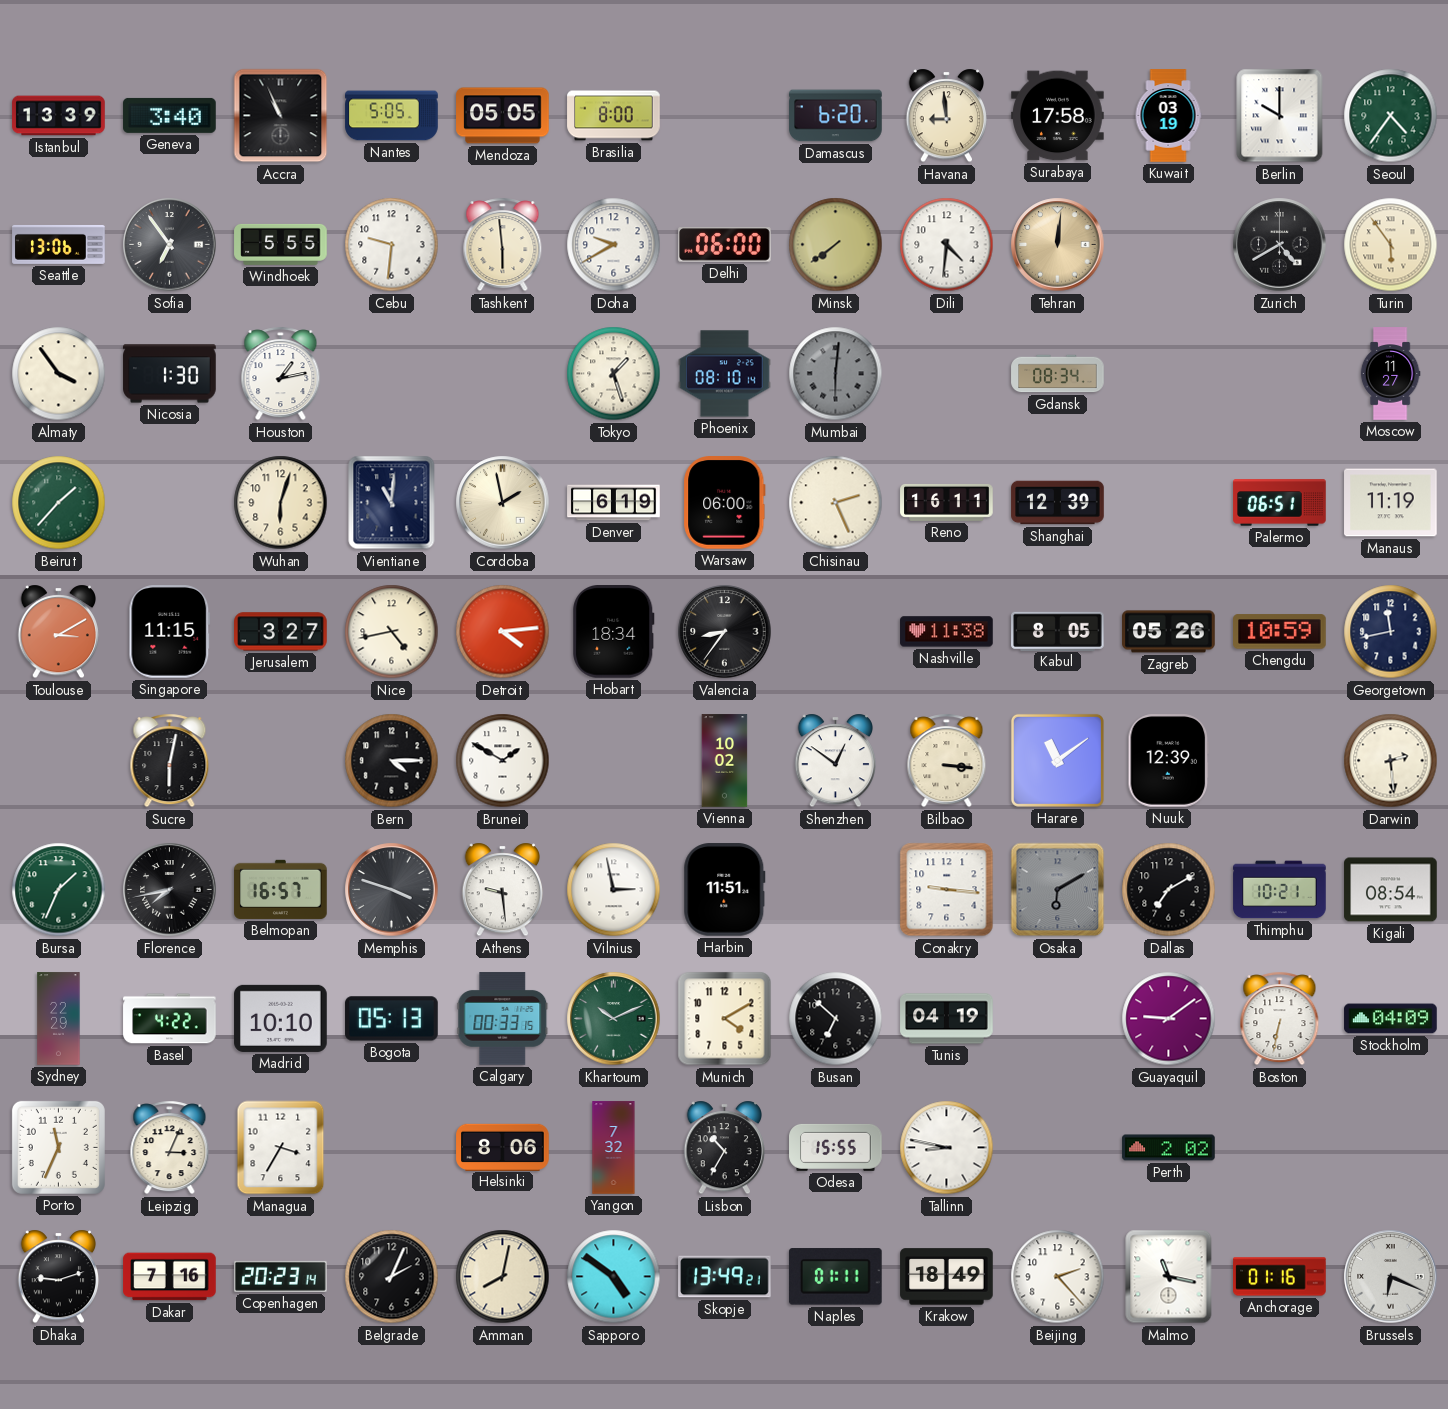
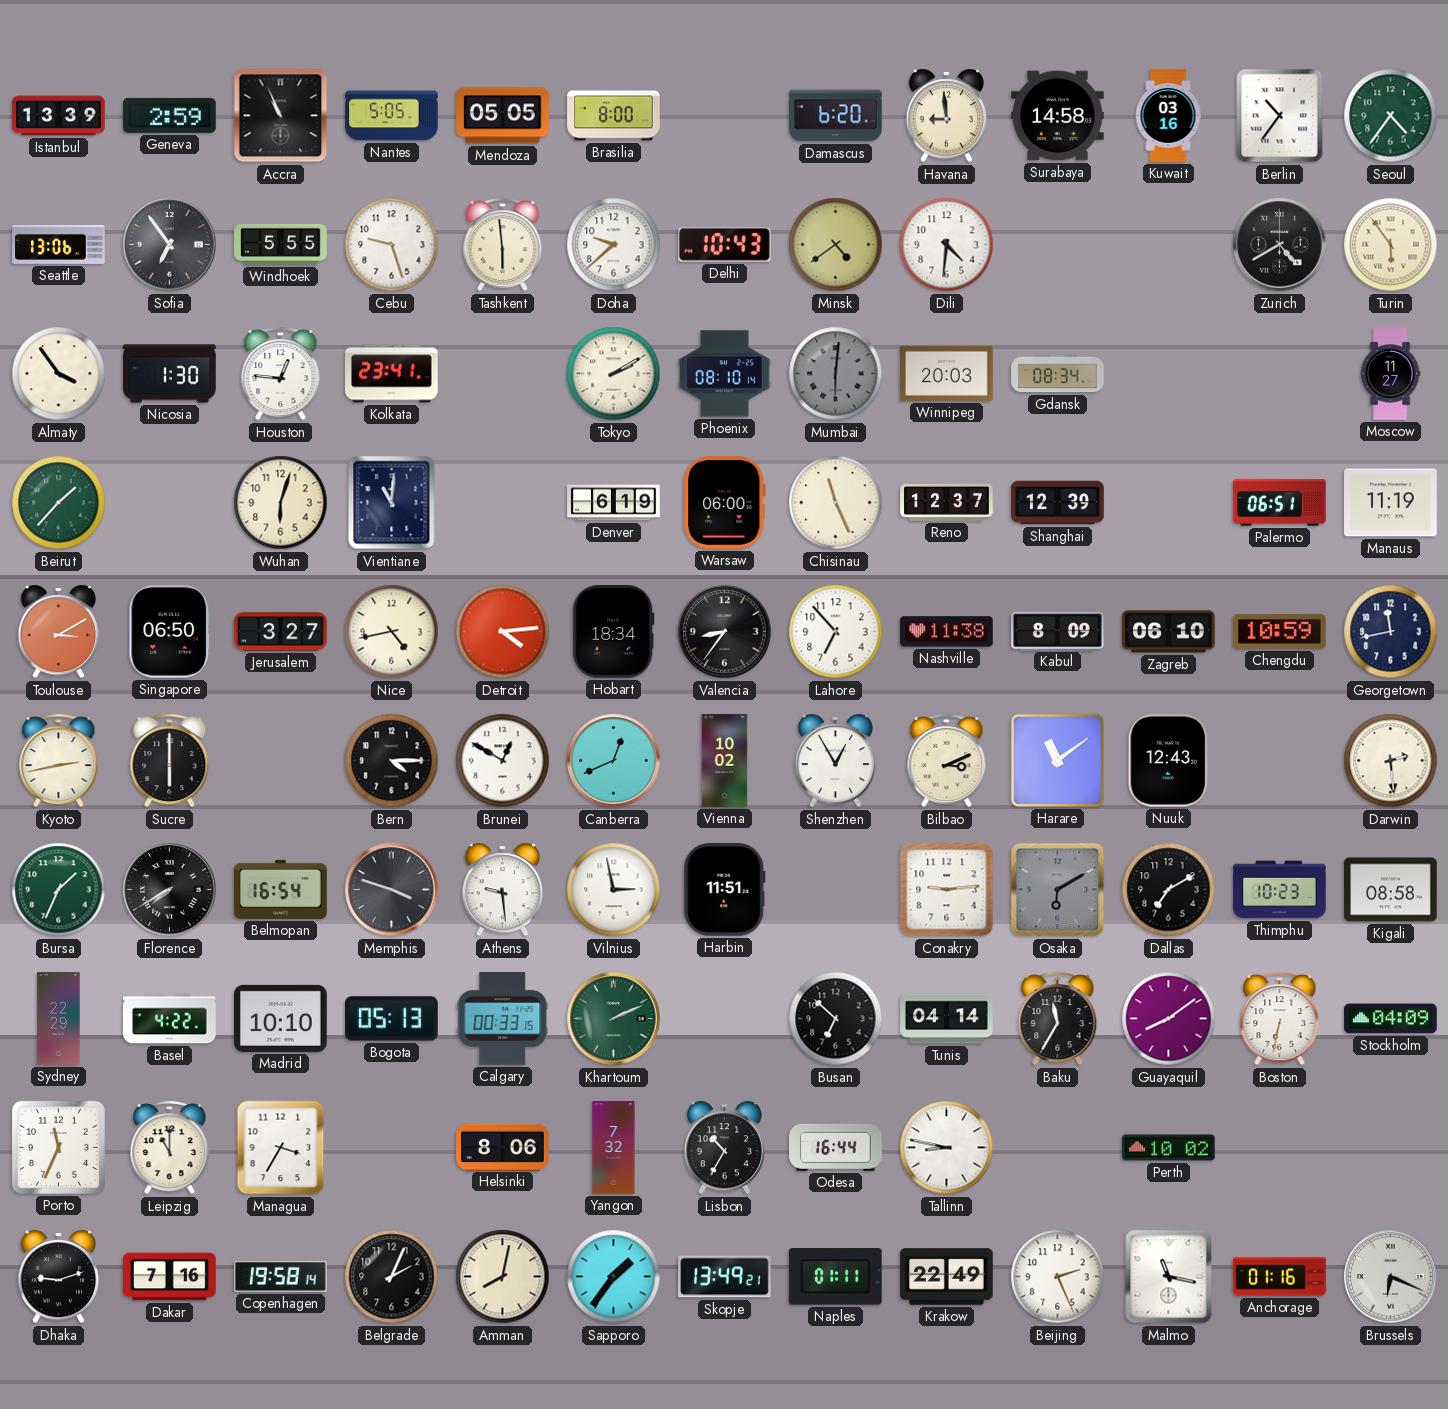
Geneva: 3:40 -> 2:59
Surabaya: 17:58 -> 14:58
Kuwait: 03:19 -> 03:16
Berlin: 10:00 -> 10:36
Cebu: 9:31 -> 9:27
Doha: 9:40 -> 9:38
Delhi: 06:00 -> 10:43
Minsk: 7:39 -> 4:39
Tehran: 12:01 -> none
Houston: 1:13 -> 12:46
Kolkata: none -> 23:41
Tokyo: 1:27 -> 2:10
Winnipeg: none -> 20:03
Cordoba: 1:58 -> none
Chisinau: 2:26 -> 11:26
Reno: 16:11 -> 12:37
Singapore: 11:15 -> 06:50
Lahore: none -> 6:53
Kabul: 8:05 -> 8:09
Zagreb: 05:26 -> 06:10
Kyoto: none -> 2:43
Sucre: 6:02 -> 6:00
Brunei: 1:50 -> 12:50
Canberra: none -> 12:41
Shenzhen: 12:51 -> 12:55
Bilbao: 3:16 -> 3:11
Nuuk: 12:39 -> 12:43
Florence: 7:43 -> 7:40
Belmopan: 16:57 -> 16:54
Conakry: 9:16 -> 9:14
Thimphu: 10:21 -> 10:23
Kigali: 08:54 -> 08:58
Khartoum: 10:11 -> 2:11
Munich: 4:10 -> none
Tunis: 04:19 -> 04:14
Baku: none -> 11:35
Guayaquil: 9:09 -> 8:09
Leipzig: 3:04 -> 11:00
Odesa: 15:55 -> 16:44
Perth: 2:02 -> 10:02
Copenhagen: 20:23 -> 19:58
Sapporo: 4:51 -> 1:36
Krakow: 18:49 -> 22:49
Beijing: 2:23 -> 2:26
